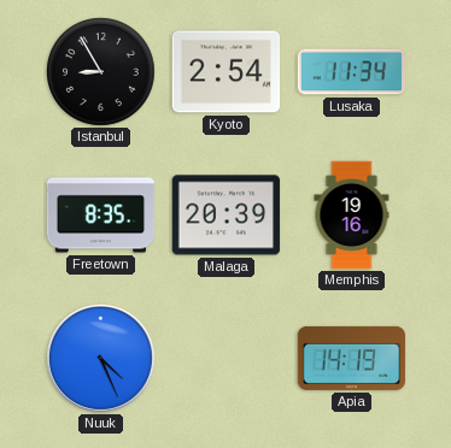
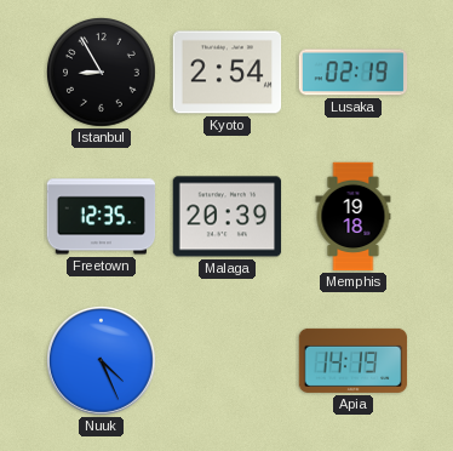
Lusaka: 11:34 -> 02:19
Freetown: 8:35 -> 12:35
Memphis: 19:16 -> 19:18
